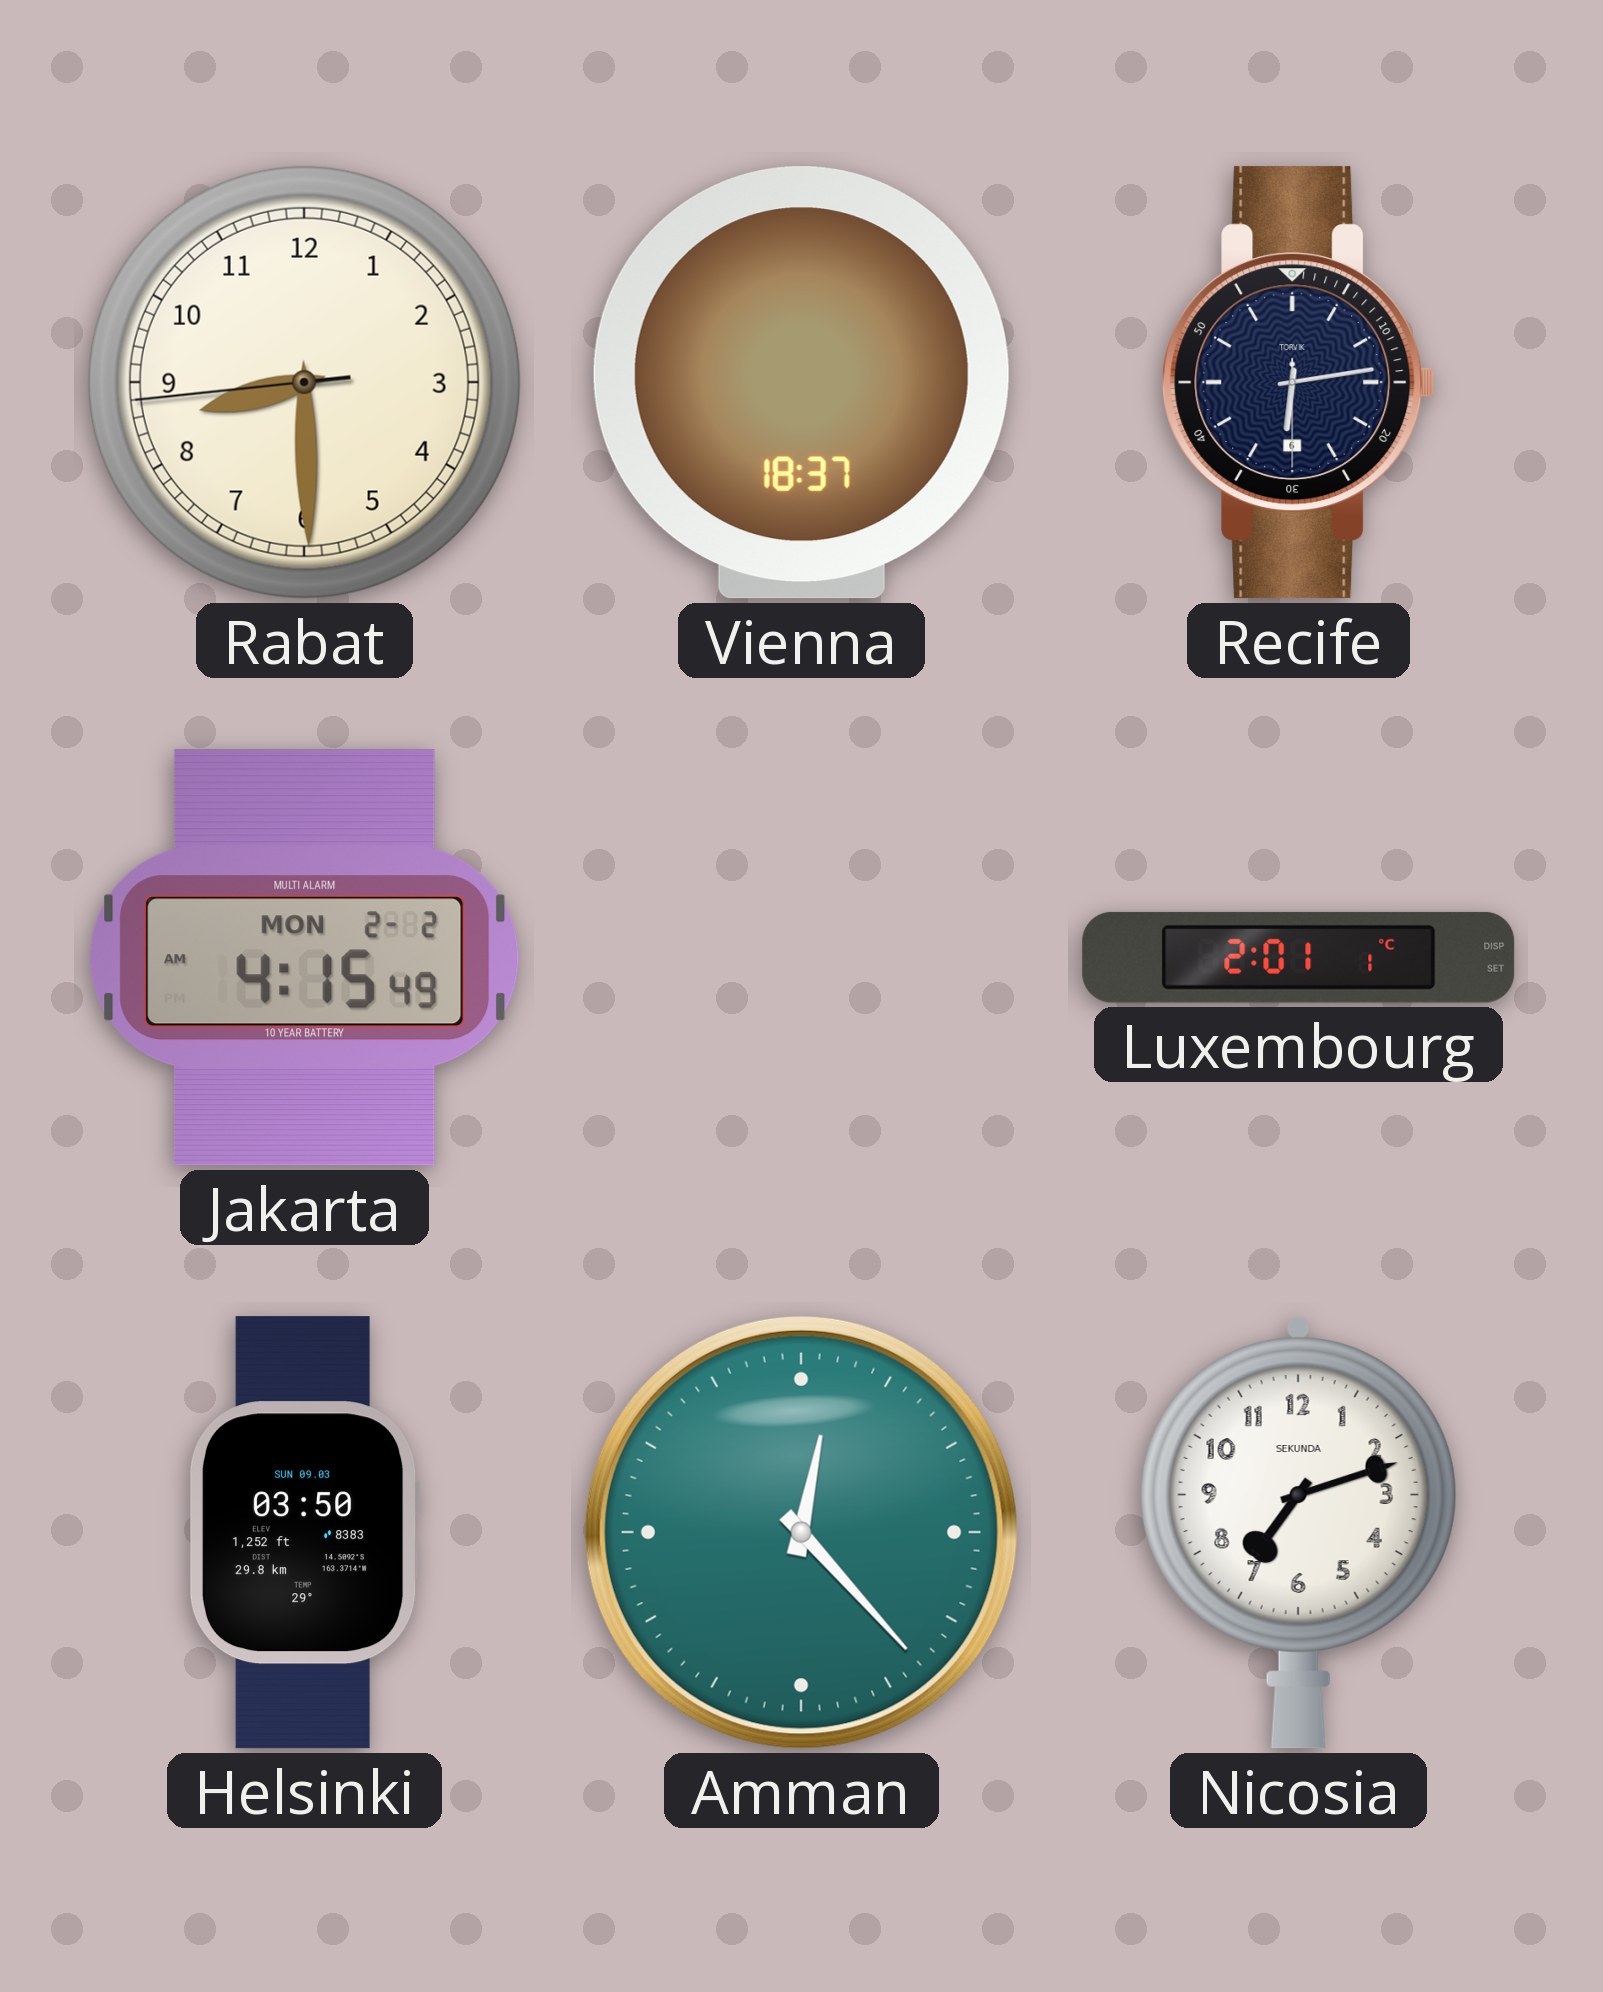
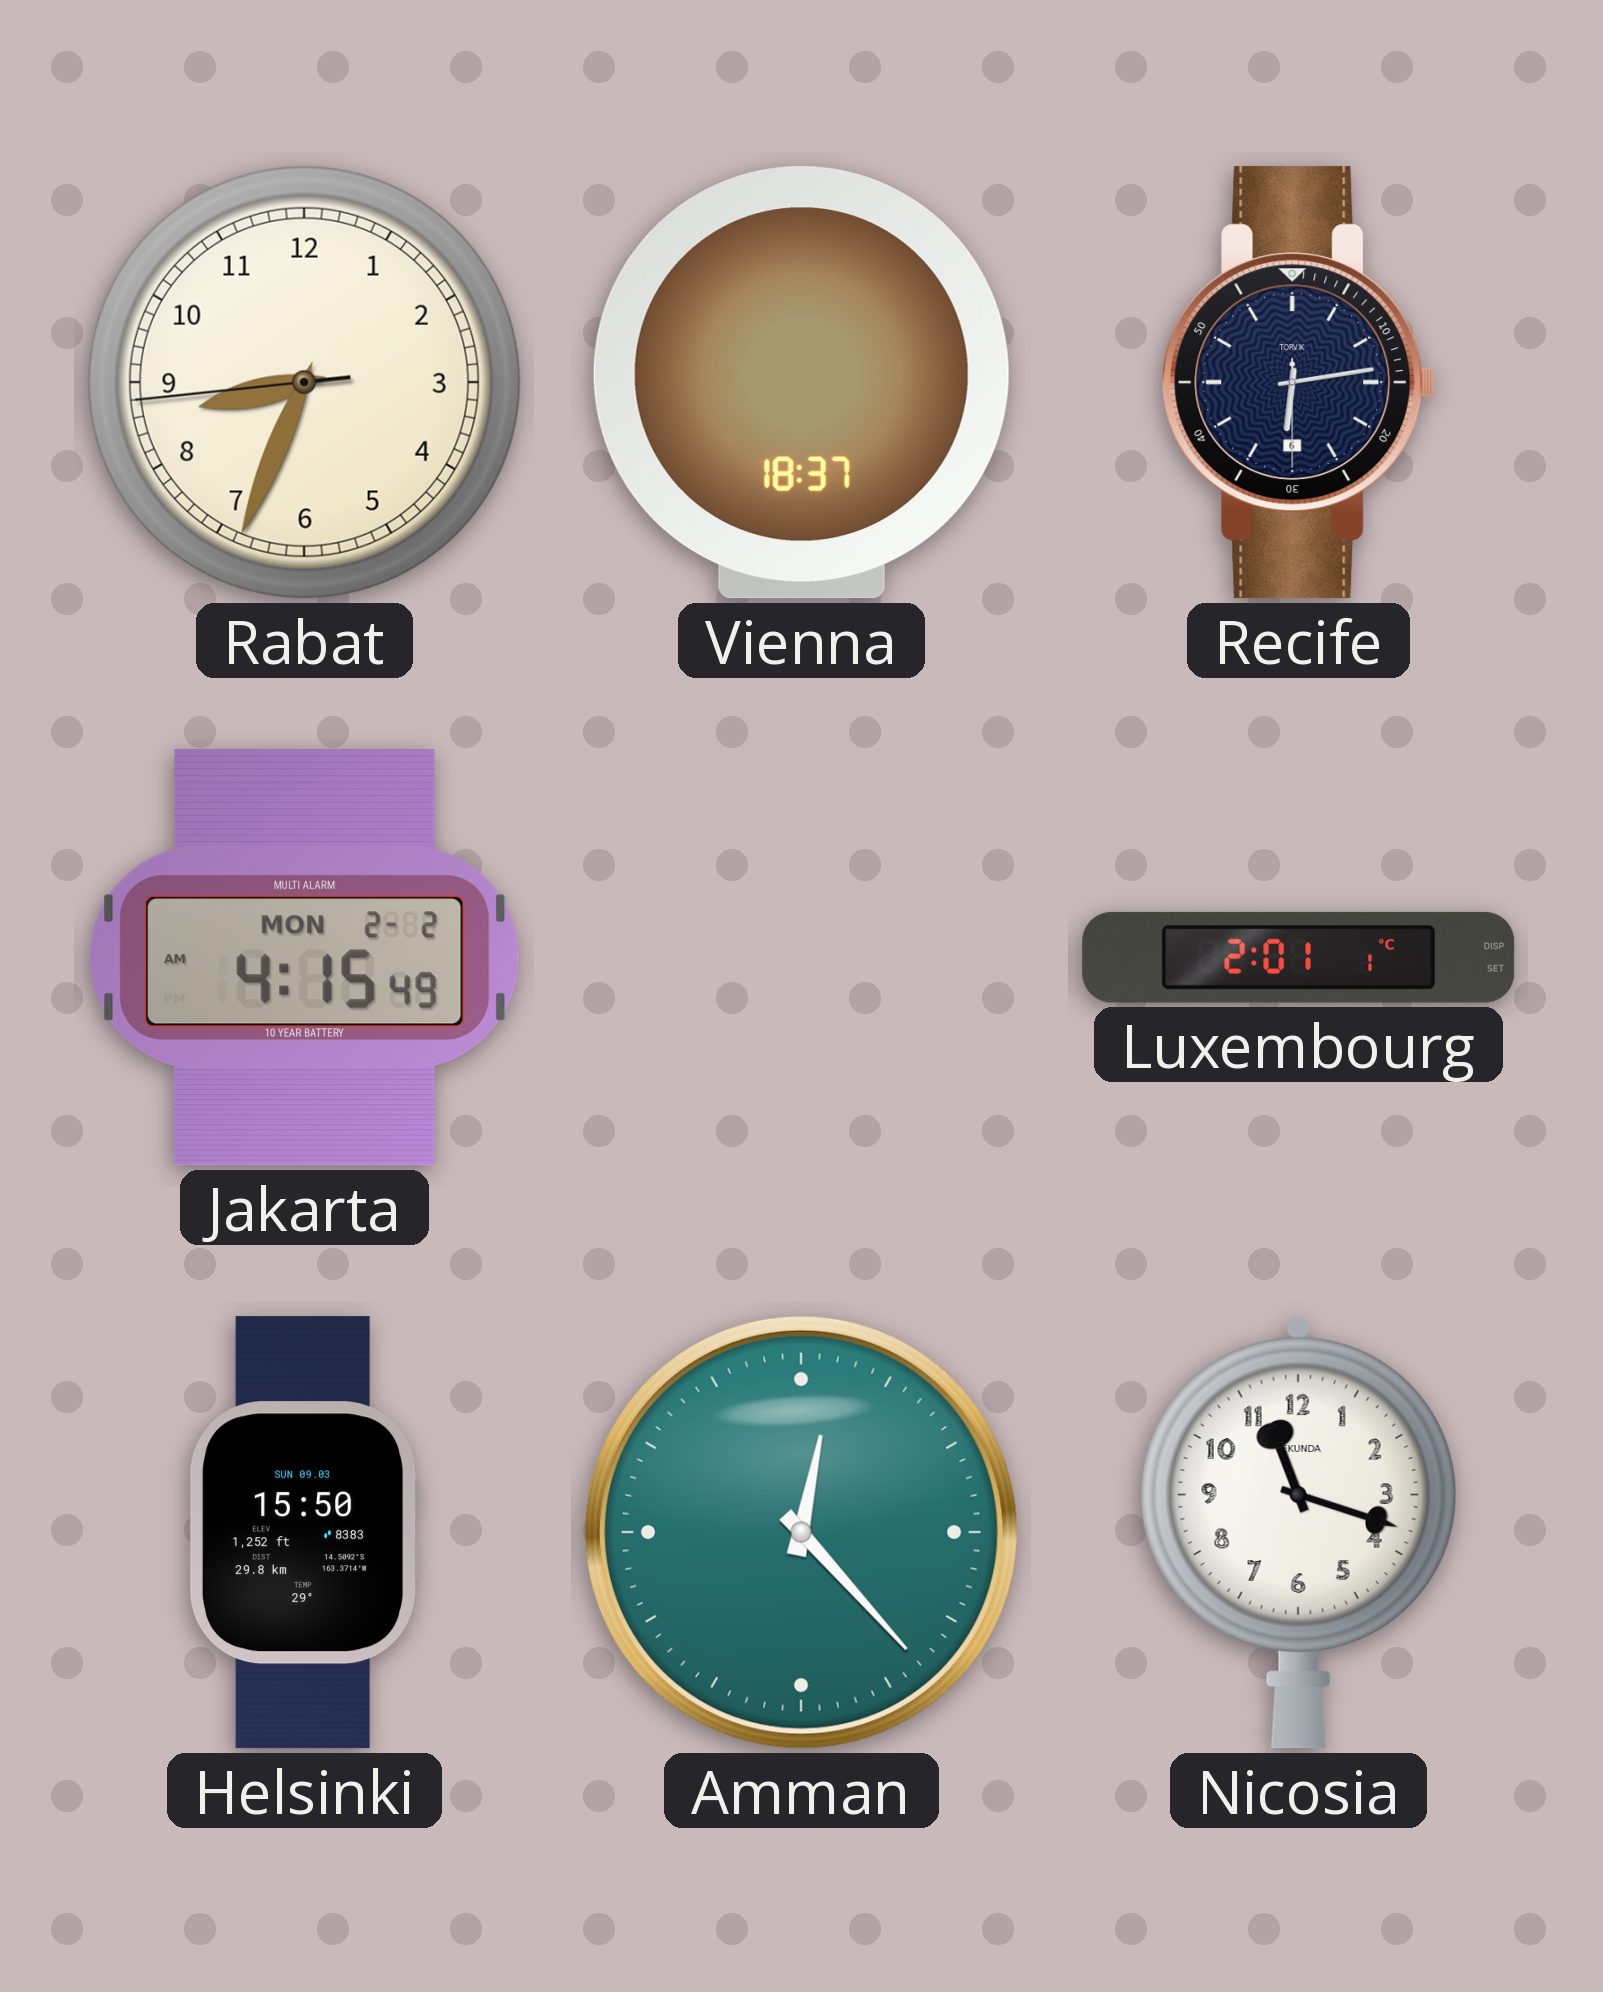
Rabat: 8:29 -> 8:33
Helsinki: 03:50 -> 15:50
Nicosia: 7:12 -> 11:18
